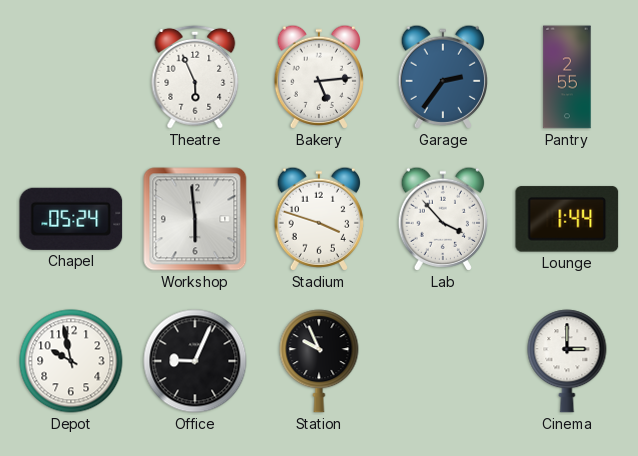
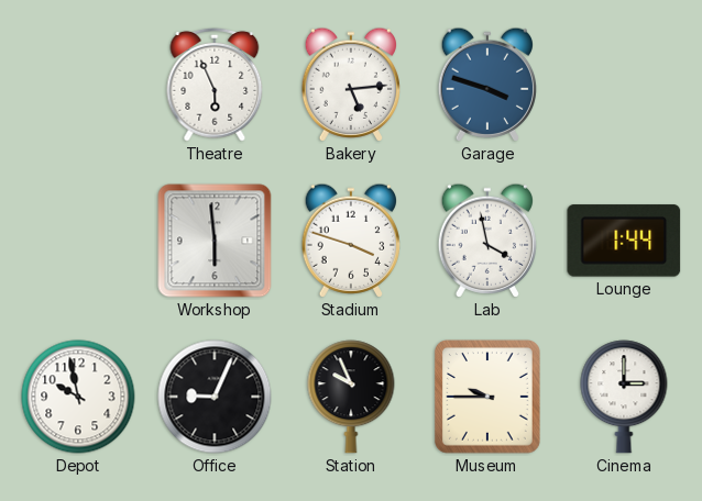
Garage: 2:36 -> 3:48
Pantry: 2:55 -> none
Chapel: 05:24 -> none
Lab: 3:53 -> 3:58
Museum: none -> 9:45
